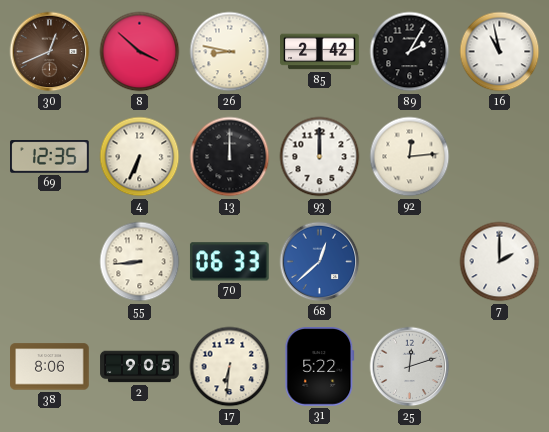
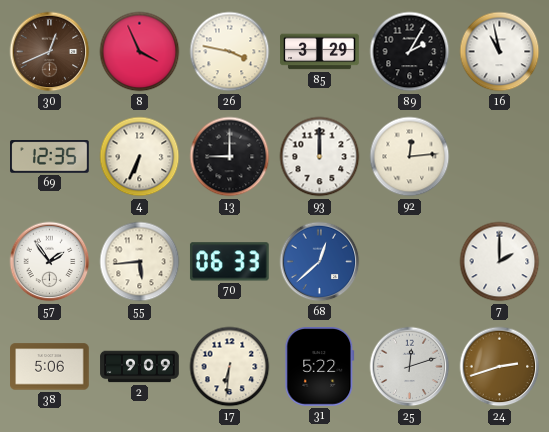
8: 3:52 -> 3:56
26: 8:47 -> 3:47
85: 2:42 -> 3:29
13: 12:00 -> 9:00
57: none -> 1:54
55: 8:44 -> 5:44
38: 8:06 -> 5:06
2: 9:05 -> 9:09
24: none -> 2:42
